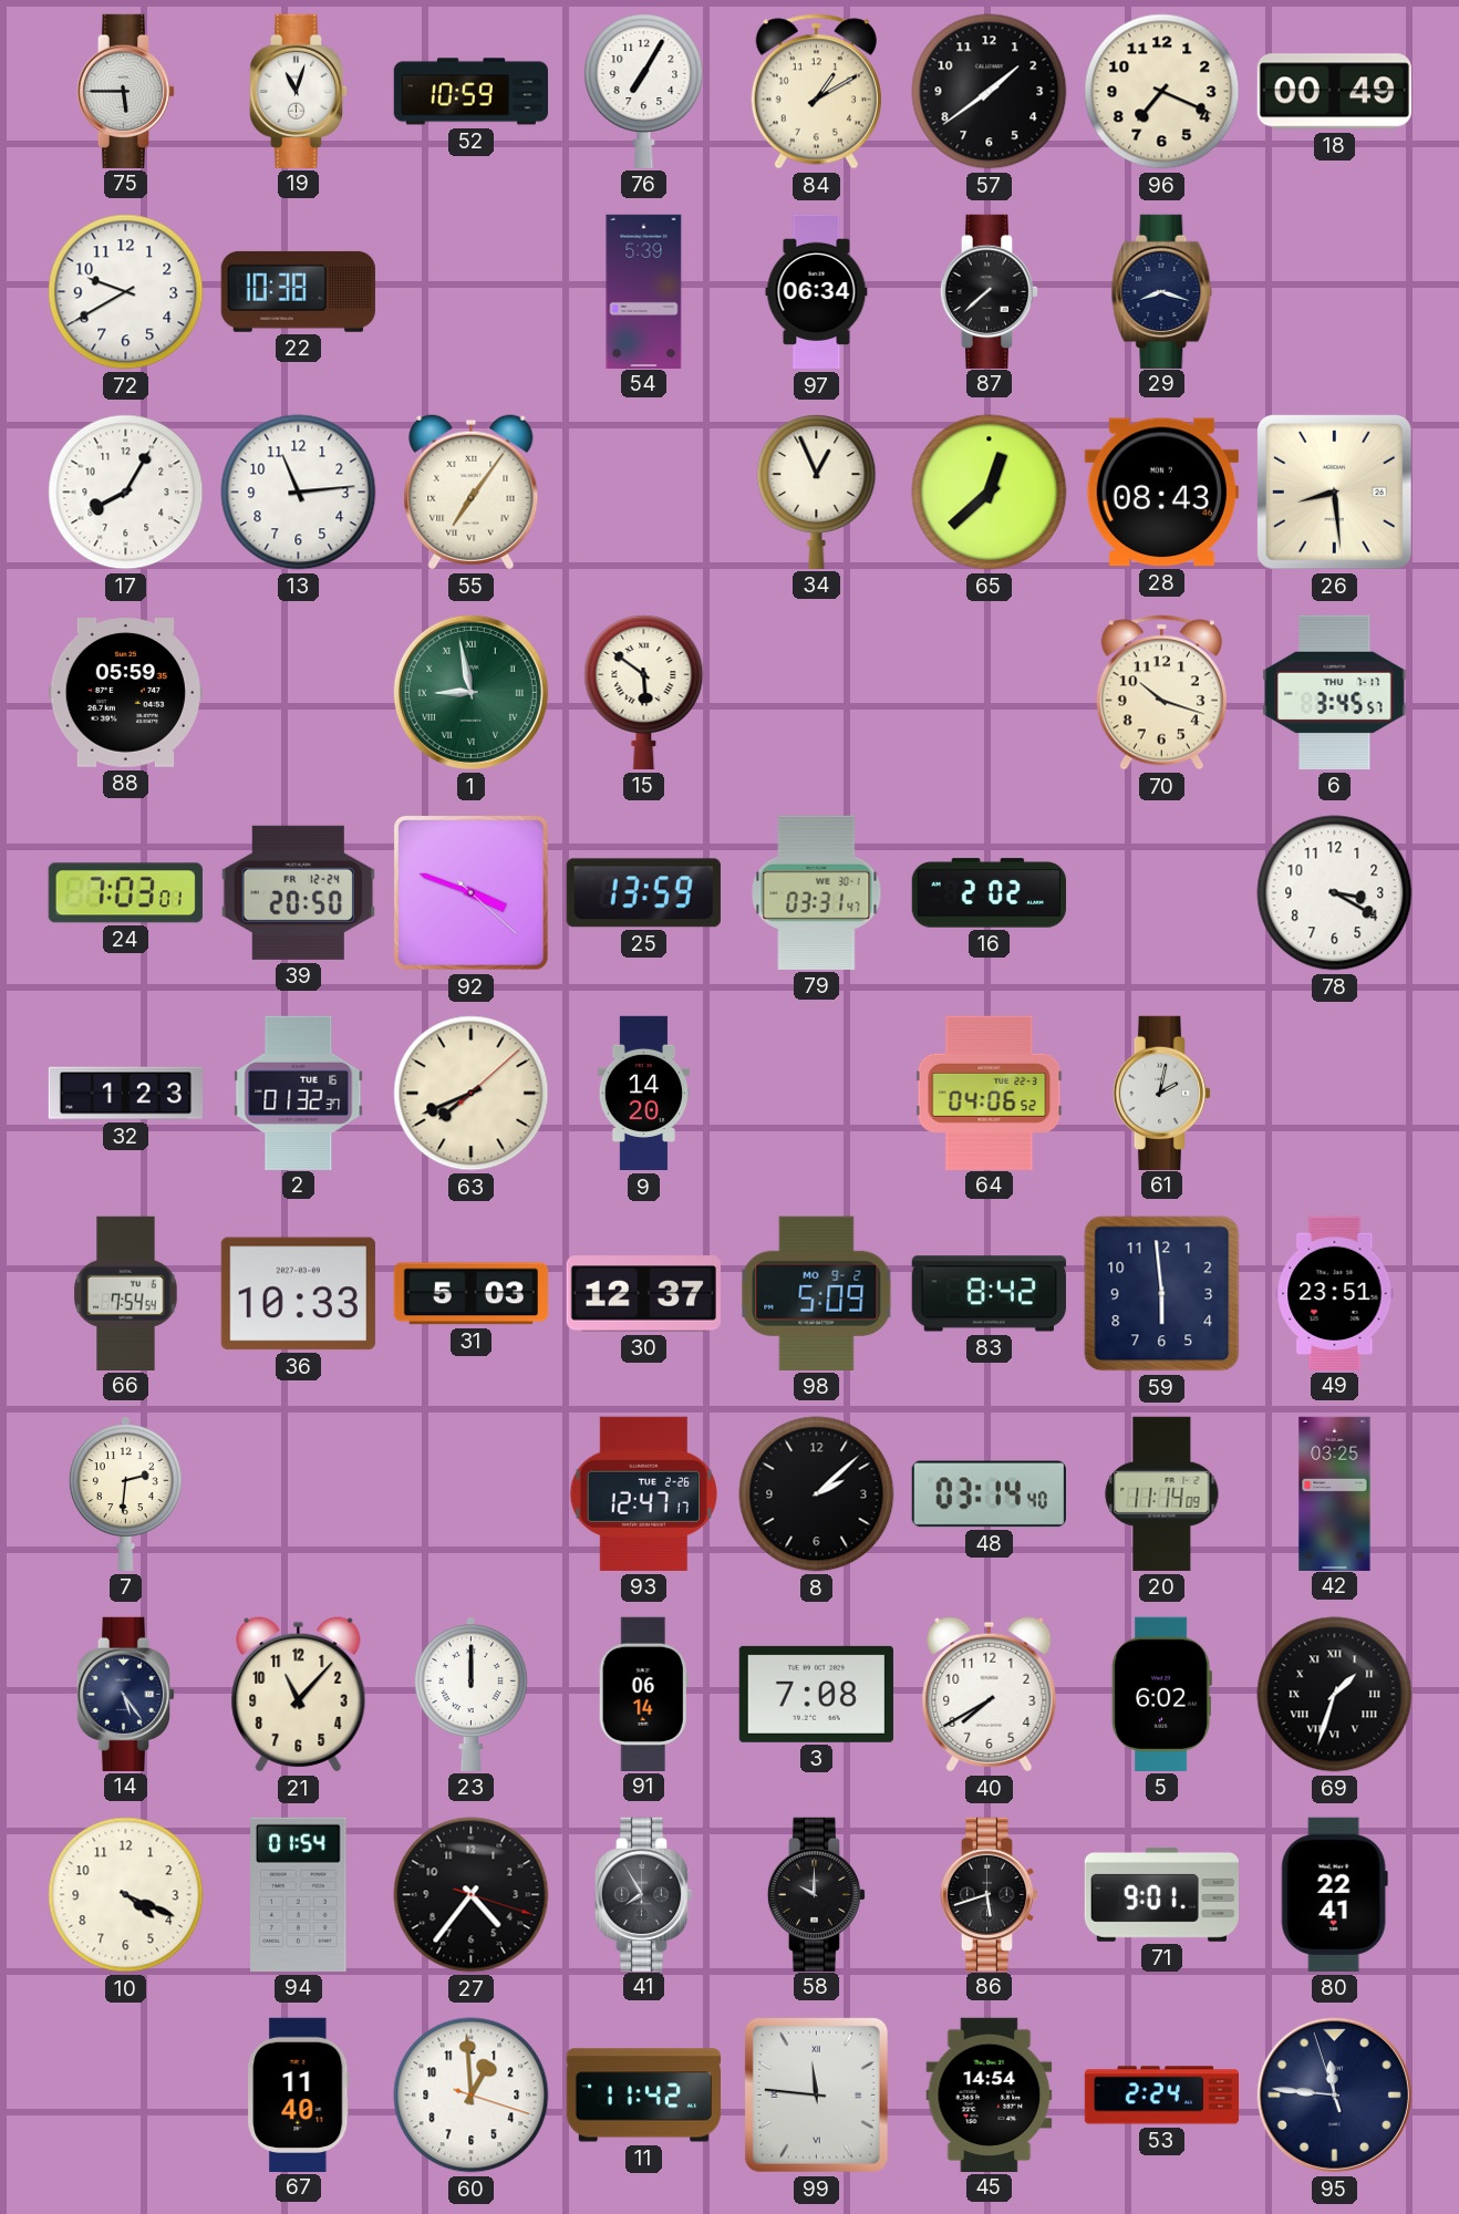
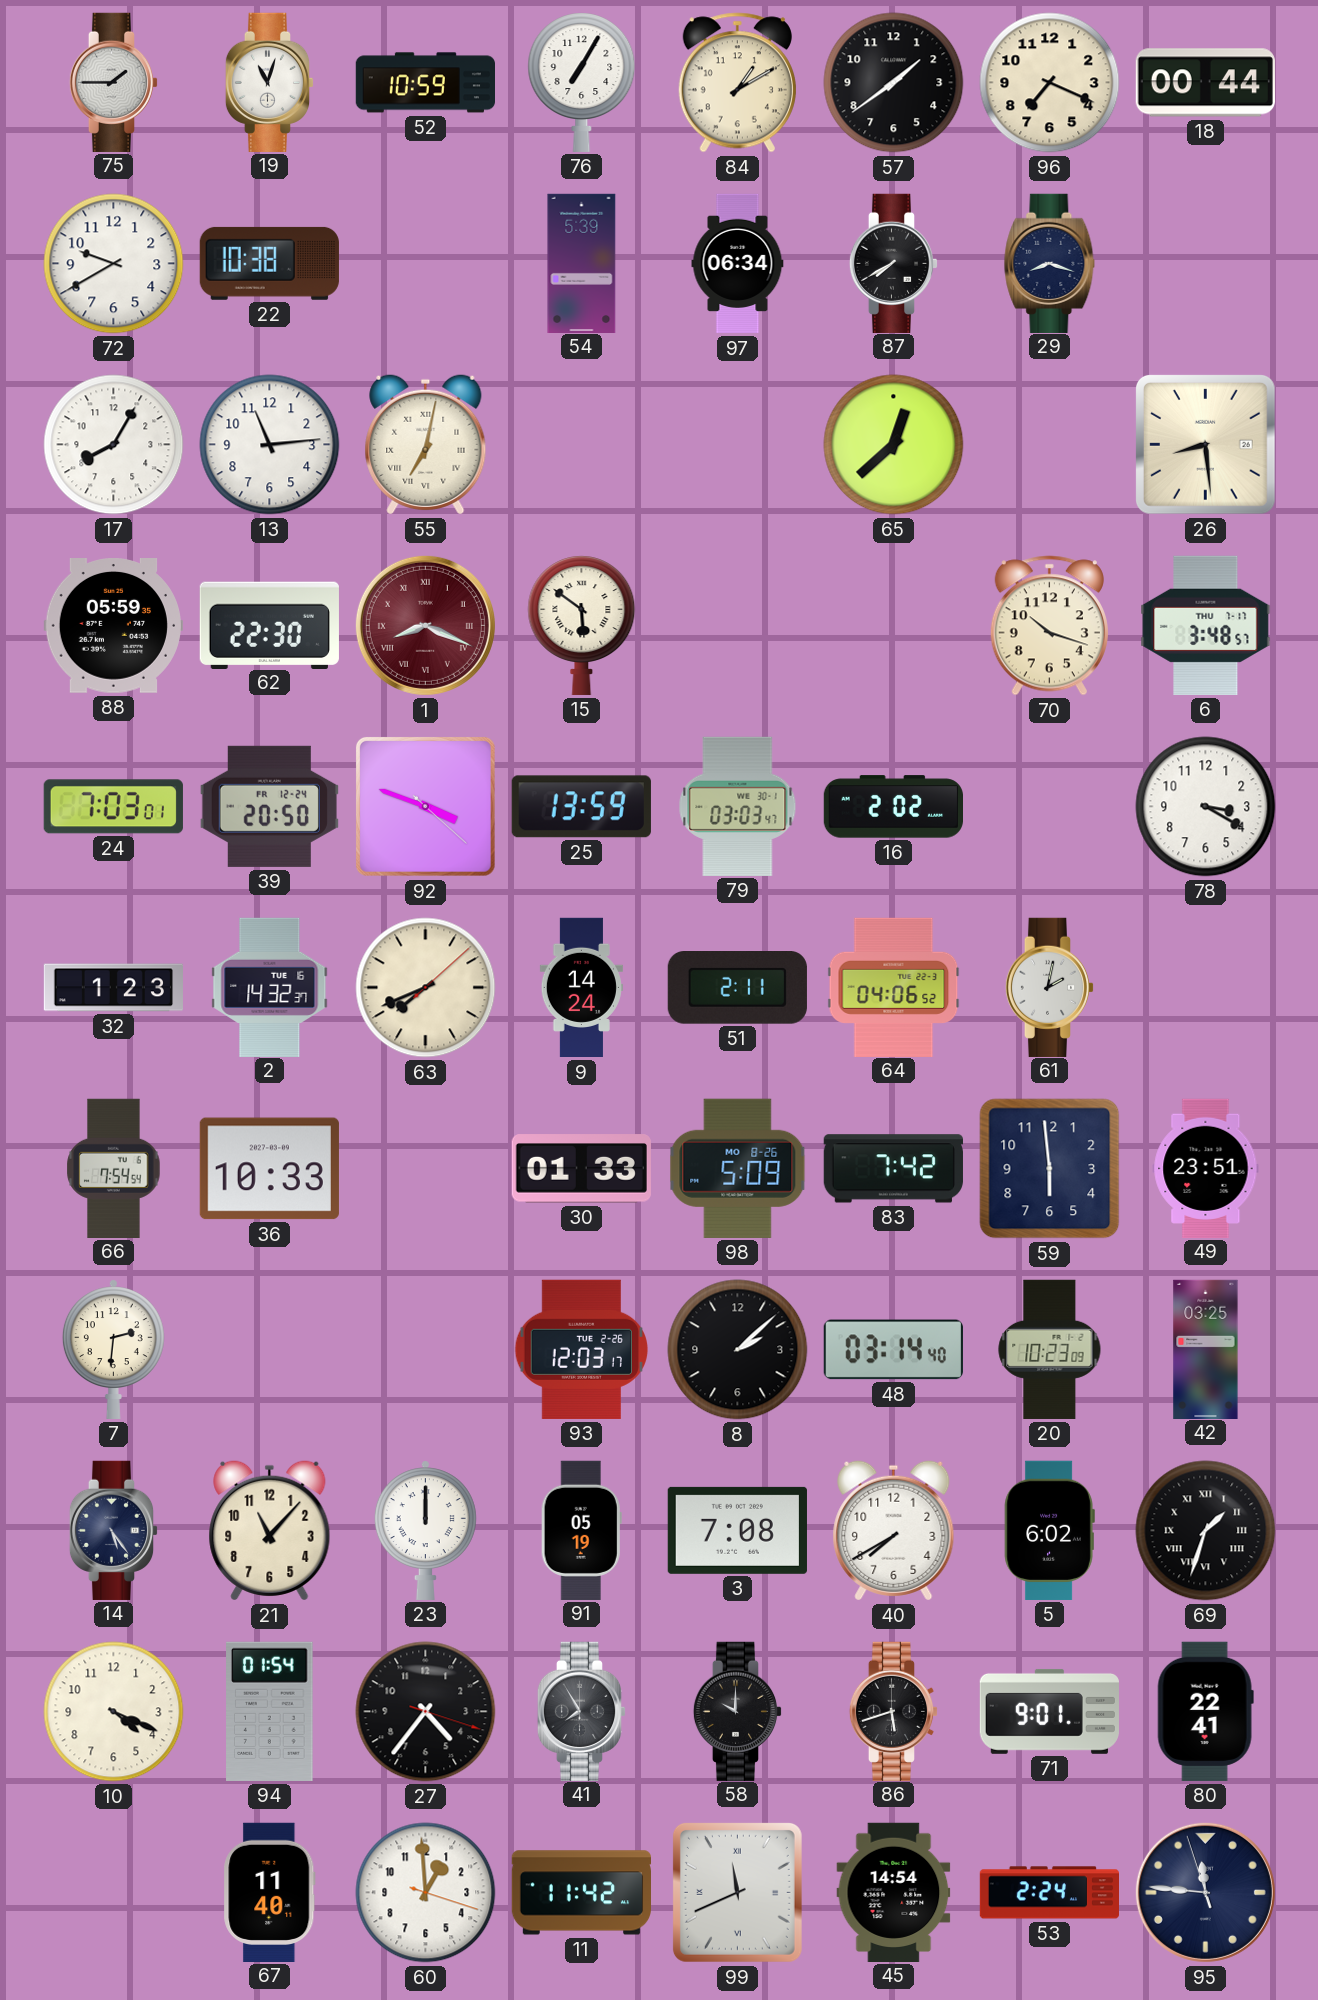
75: 5:45 -> 1:45
18: 00:49 -> 00:44
87: 7:38 -> 7:40
55: 7:06 -> 7:02
34: 12:56 -> none
28: 08:43 -> none
62: none -> 22:30
1: 8:58 -> 8:19
1 dial: green -> burgundy
6: 3:45 -> 3:48
79: 03:31 -> 03:03
2: 01:32 -> 14:32
9: 14:20 -> 14:24
51: none -> 2:11
31: 5:03 -> none
30: 12:37 -> 01:33
98 date: MO 9-2 -> MO 8-26
83: 8:42 -> 7:42
93: 12:47 -> 12:03
20: 11:14 -> 10:23
91: 06:14 -> 05:19
99: 11:46 -> 11:41
